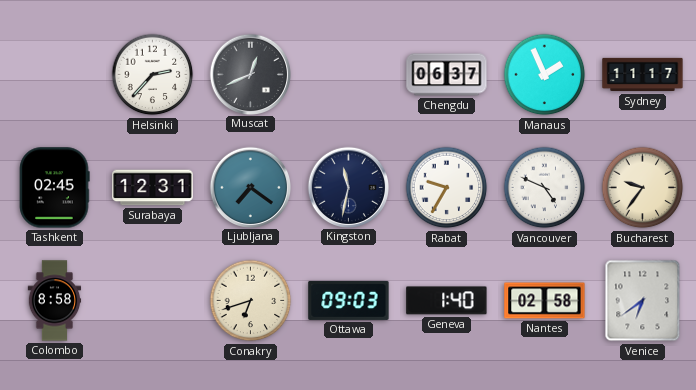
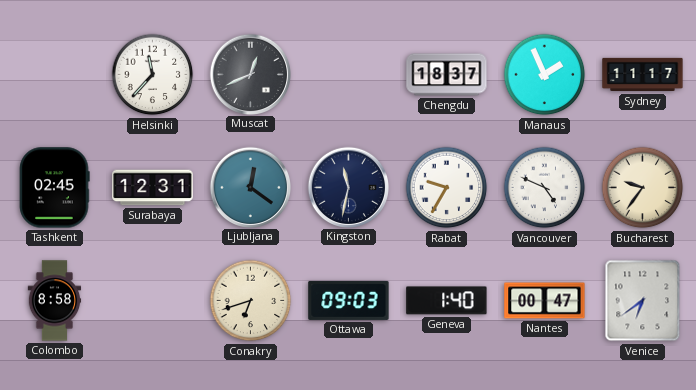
Helsinki: 2:37 -> 11:37
Chengdu: 06:37 -> 18:37
Ljubljana: 7:21 -> 12:21
Nantes: 02:58 -> 00:47
